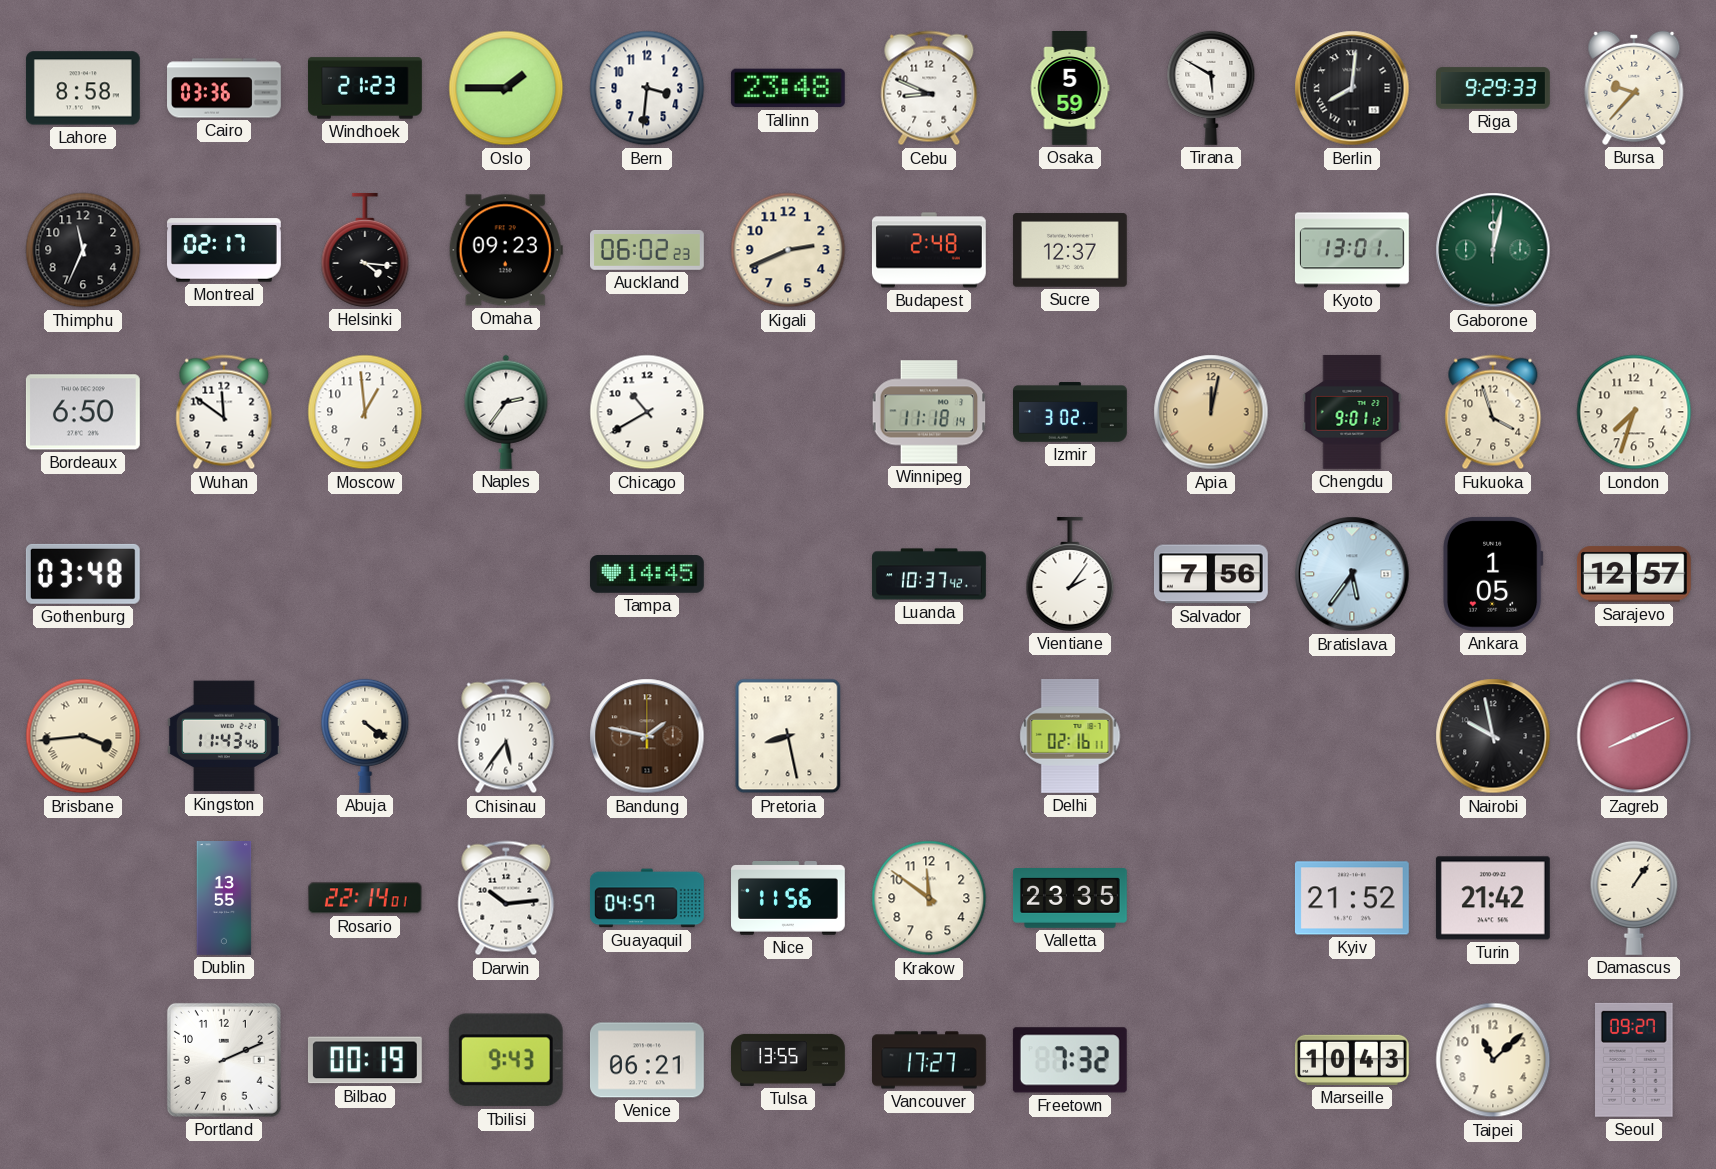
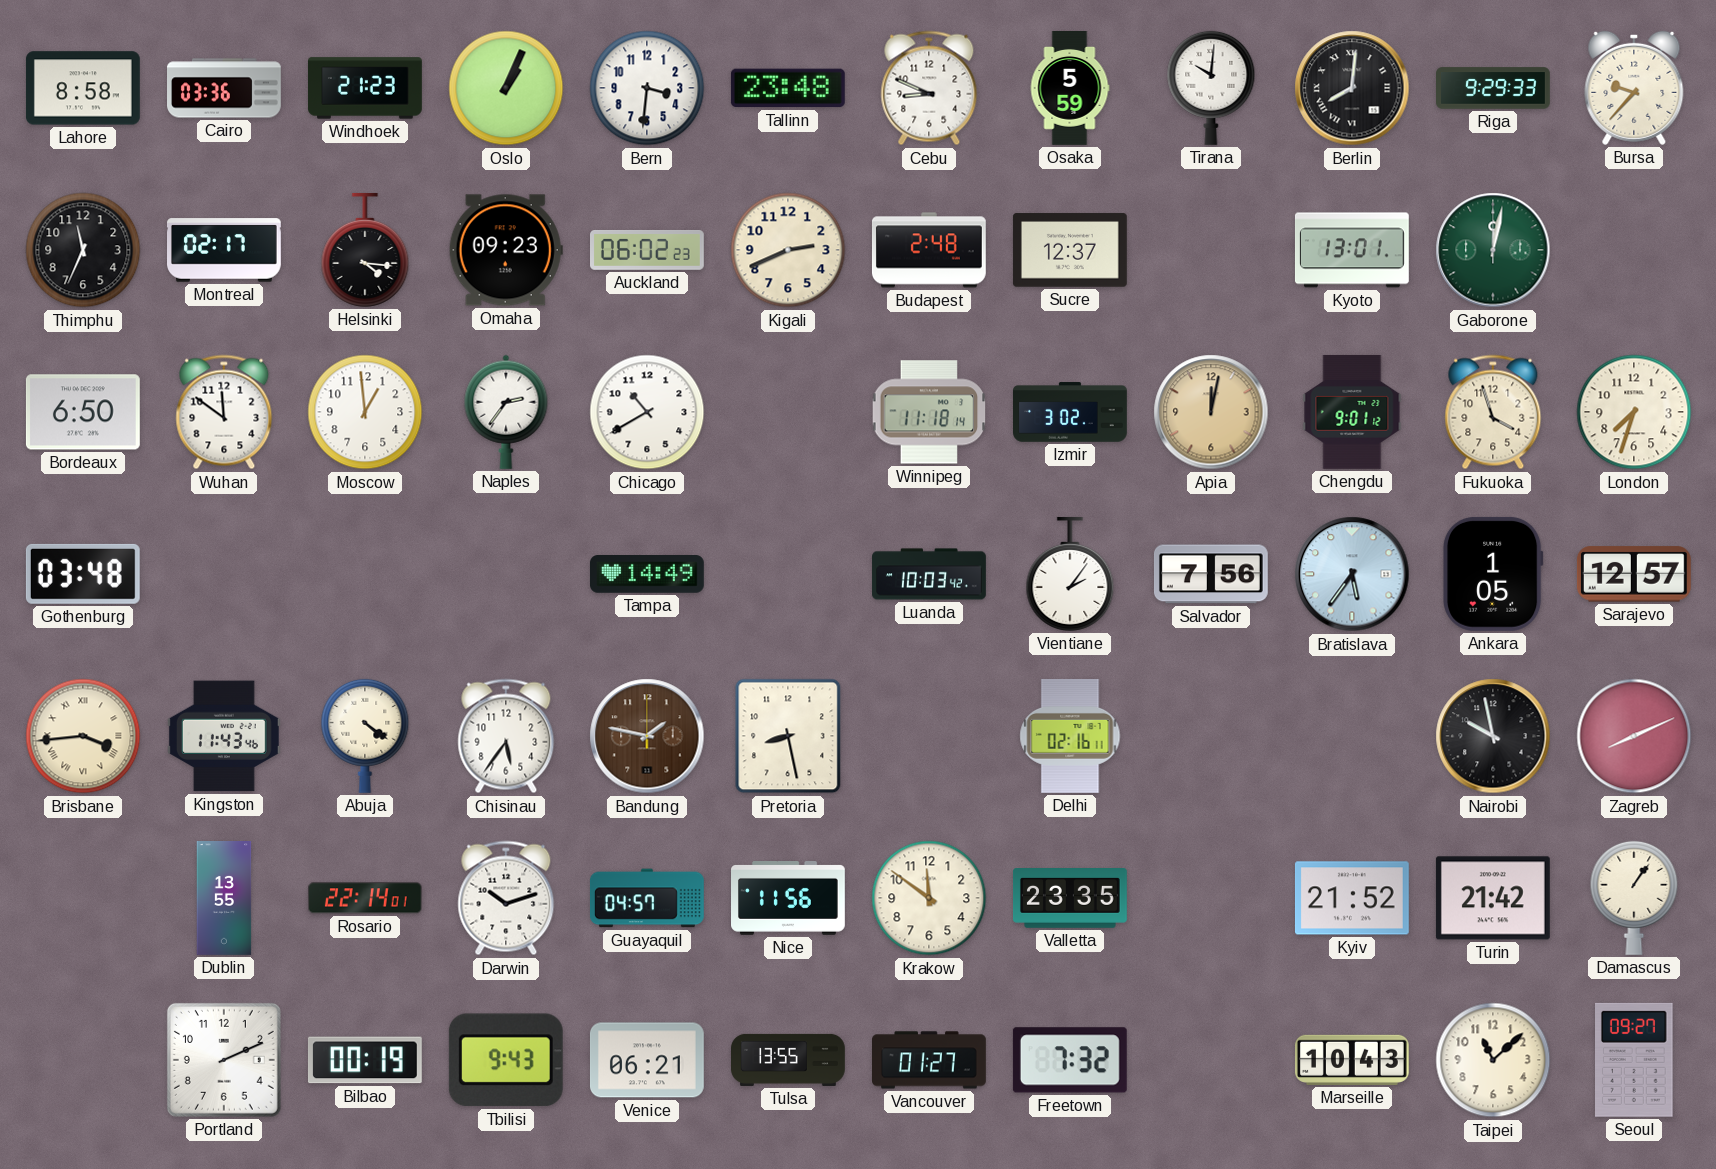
Oslo: 1:45 -> 1:04
Tirana: 5:50 -> 10:01
Tampa: 14:45 -> 14:49
Luanda: 10:37 -> 10:03
Darwin: 10:14 -> 10:12
Vancouver: 17:27 -> 01:27
